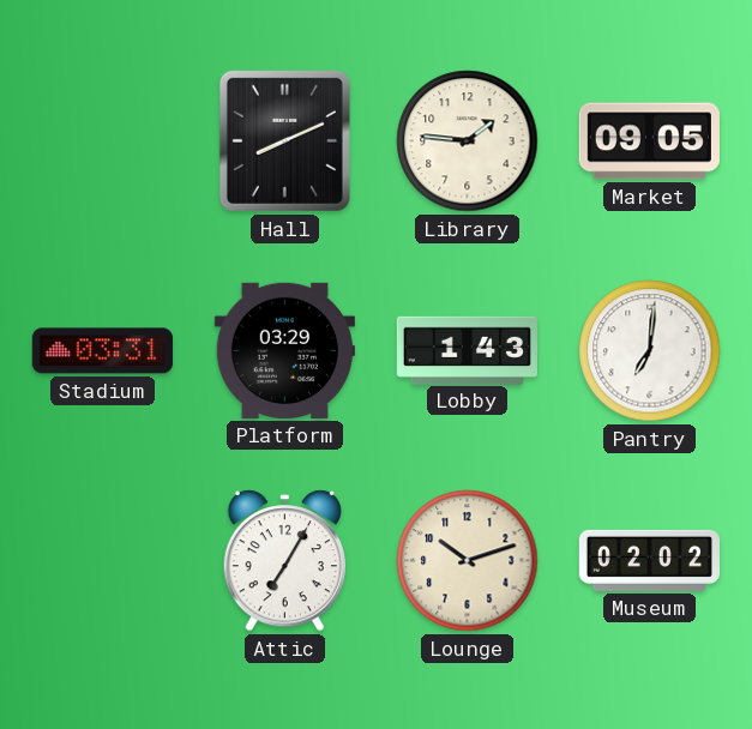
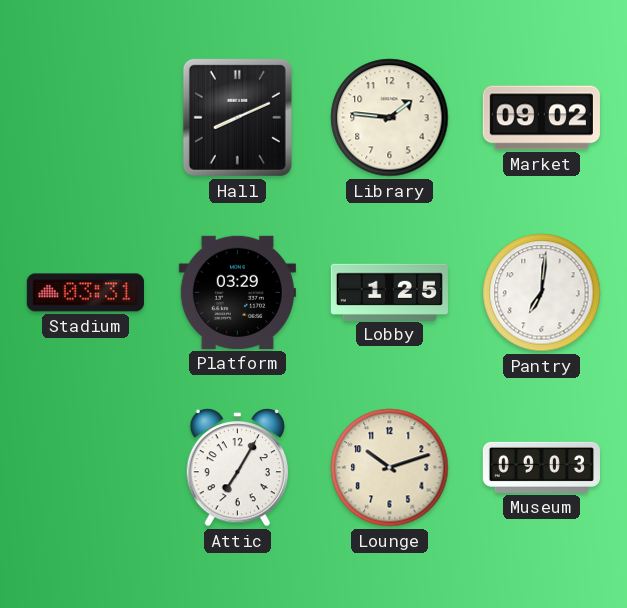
Market: 09:05 -> 09:02
Lobby: 1:43 -> 1:25
Museum: 02:02 -> 09:03
